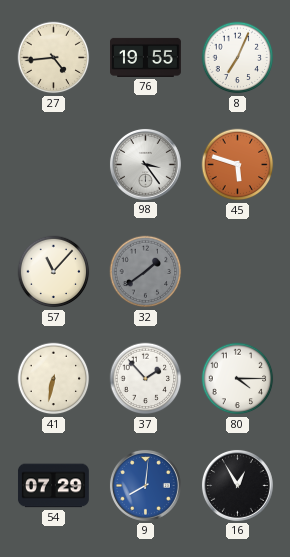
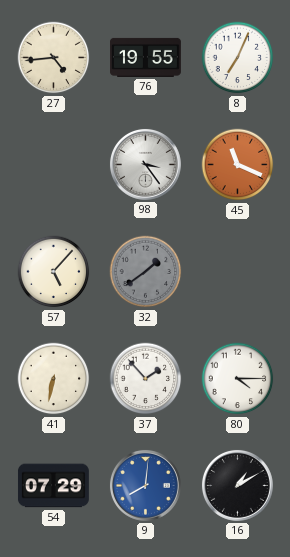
45: 5:48 -> 11:19
57: 11:07 -> 5:07
16: 12:55 -> 1:10
